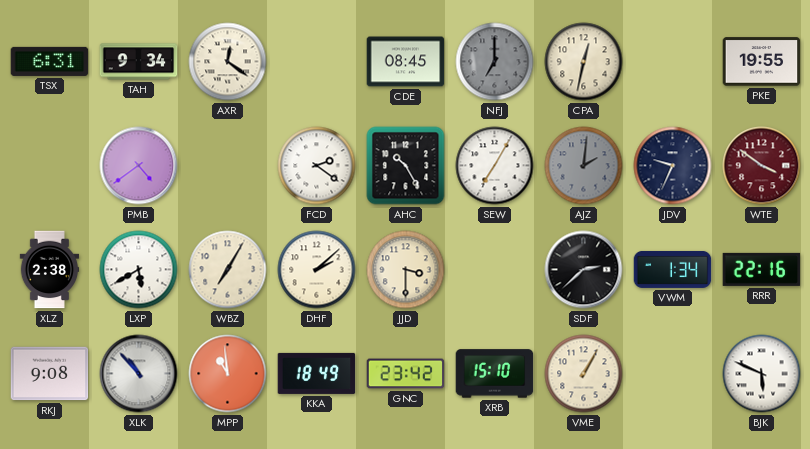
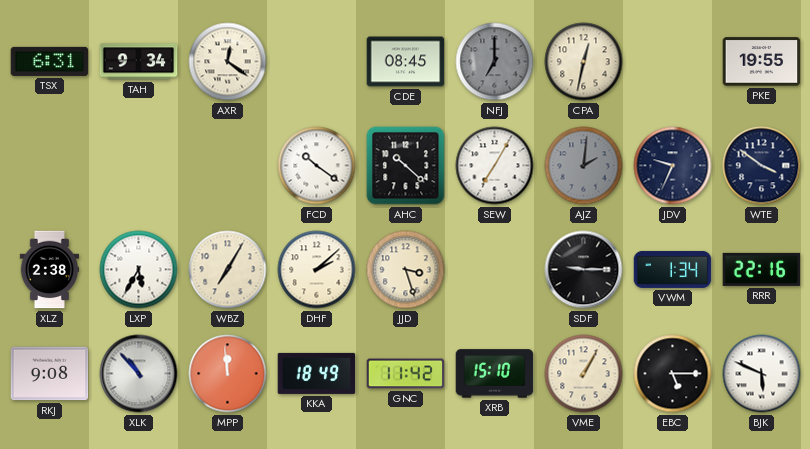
PMB: 4:39 -> none
FCD: 2:21 -> 10:21
AHC: 10:25 -> 10:22
WTE dial: burgundy -> navy
LXP: 5:40 -> 5:35
JJD: 3:30 -> 3:27
SDF: 2:38 -> 9:15
MPP: 10:59 -> 11:59
GNC: 23:42 -> 11:42
EBC: none -> 5:15
